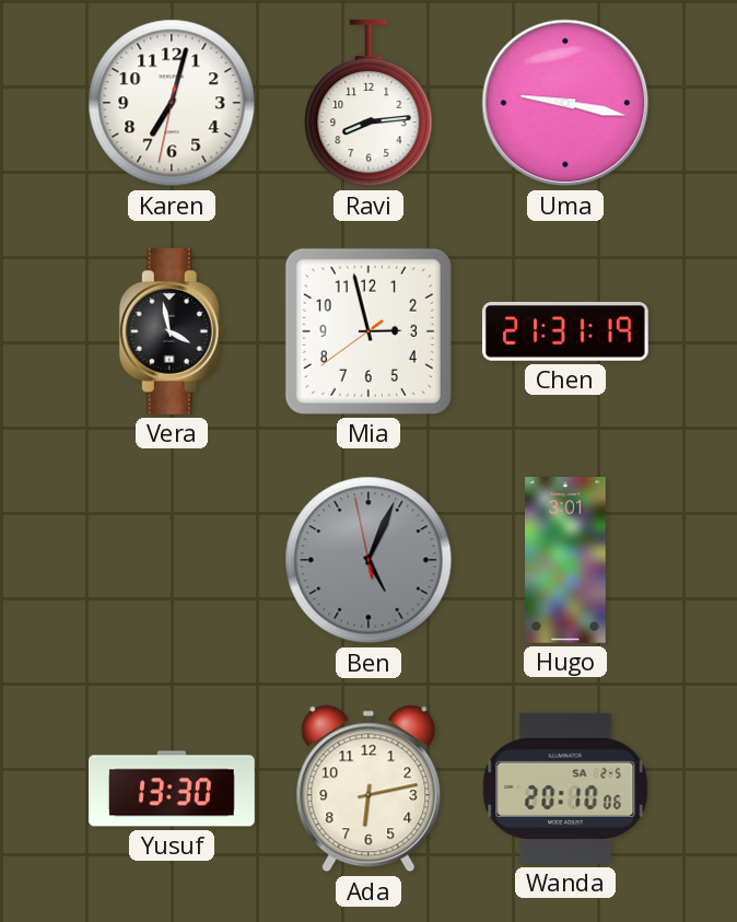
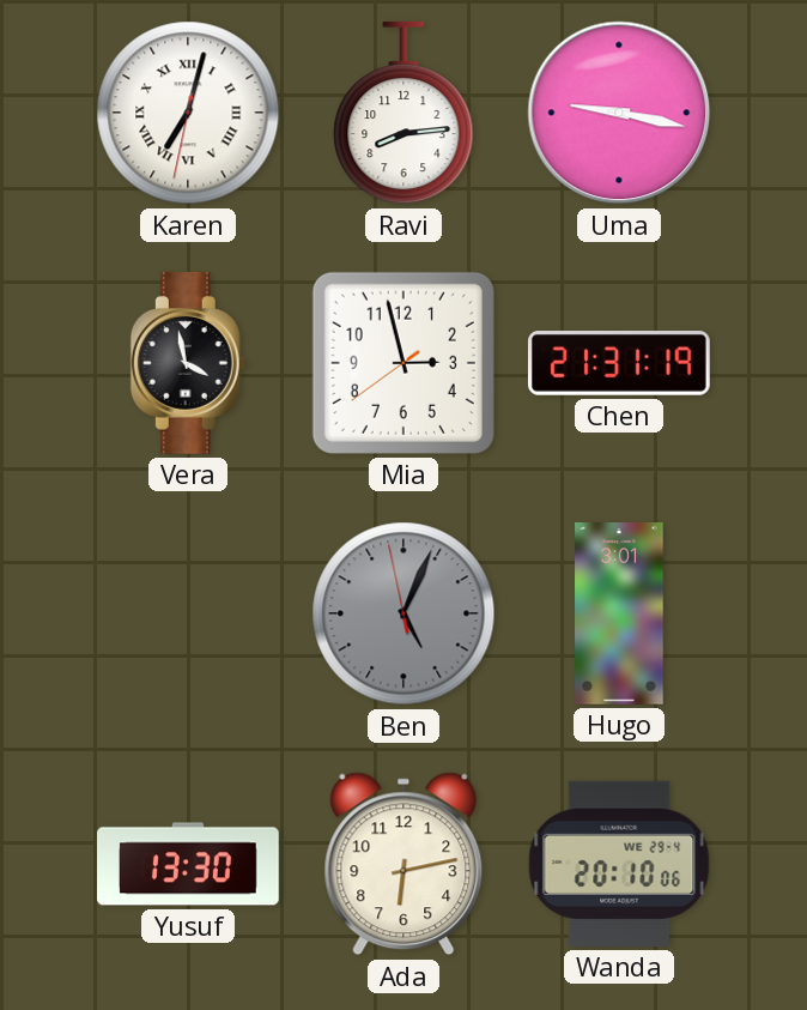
Karen numerals: Arabic -> Roman
Wanda date: SA 2-5 -> WE 29-4
